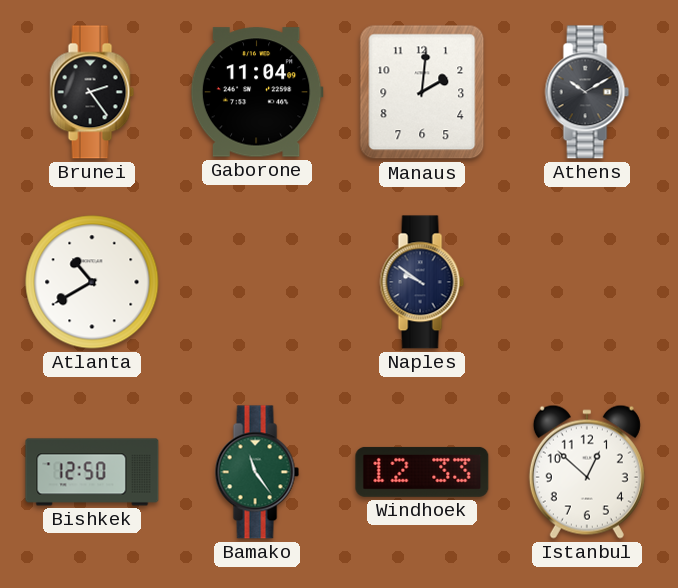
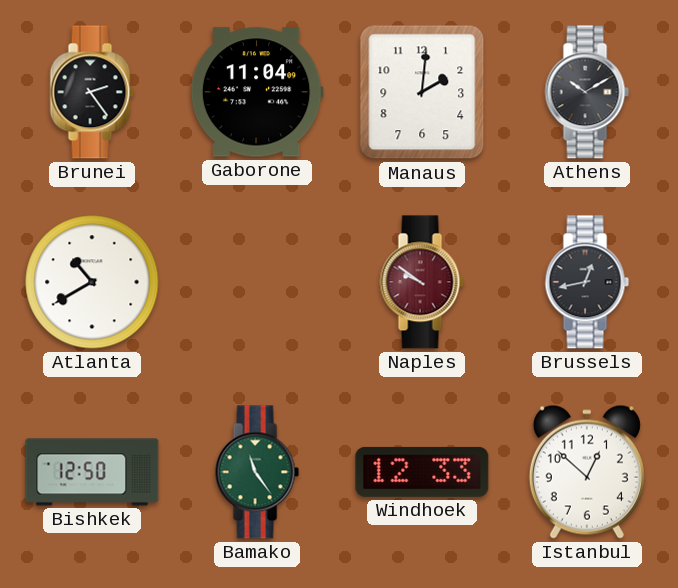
Naples dial: navy -> burgundy
Brussels: none -> 12:43
